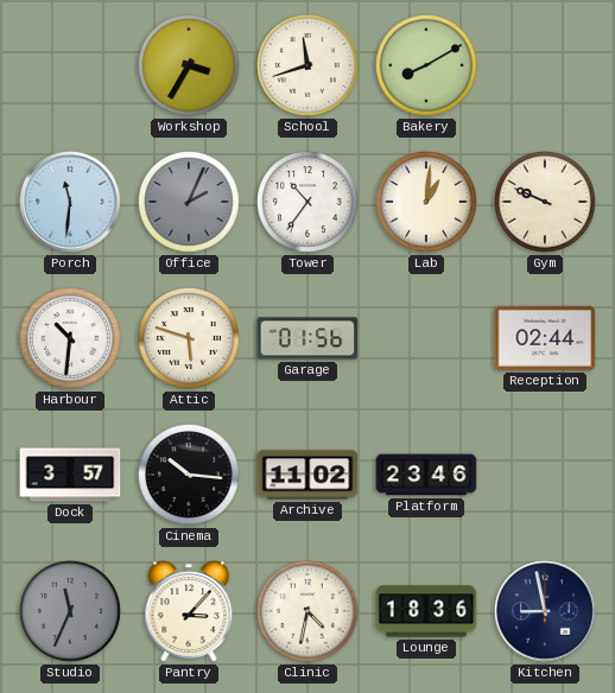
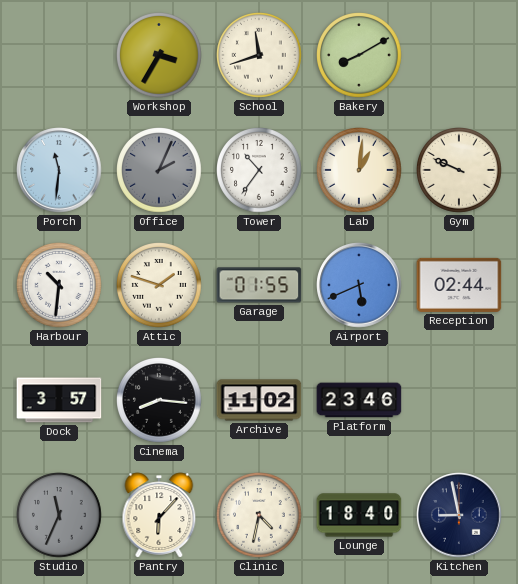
Attic: 5:48 -> 1:48
Garage: 01:56 -> 01:55
Airport: none -> 5:41
Cinema: 10:16 -> 8:16
Pantry: 3:07 -> 6:07
Lounge: 18:36 -> 18:40
